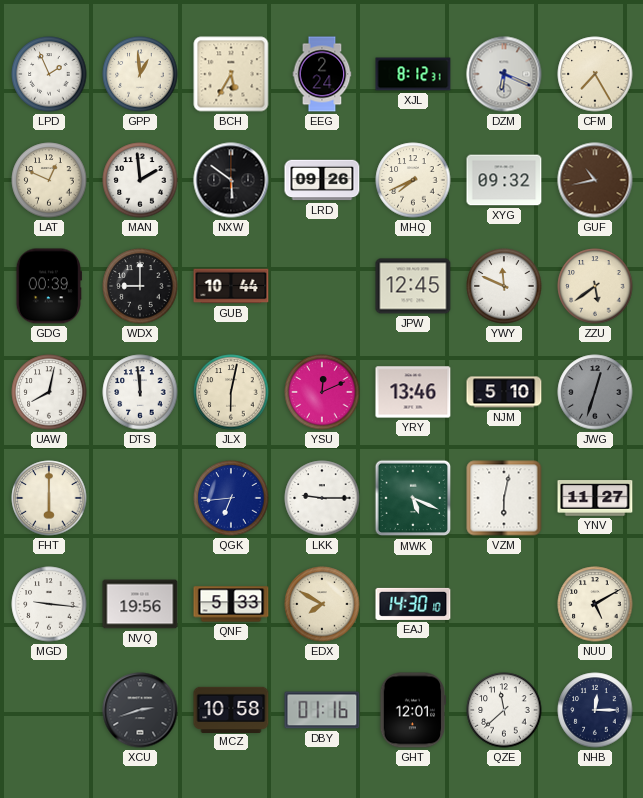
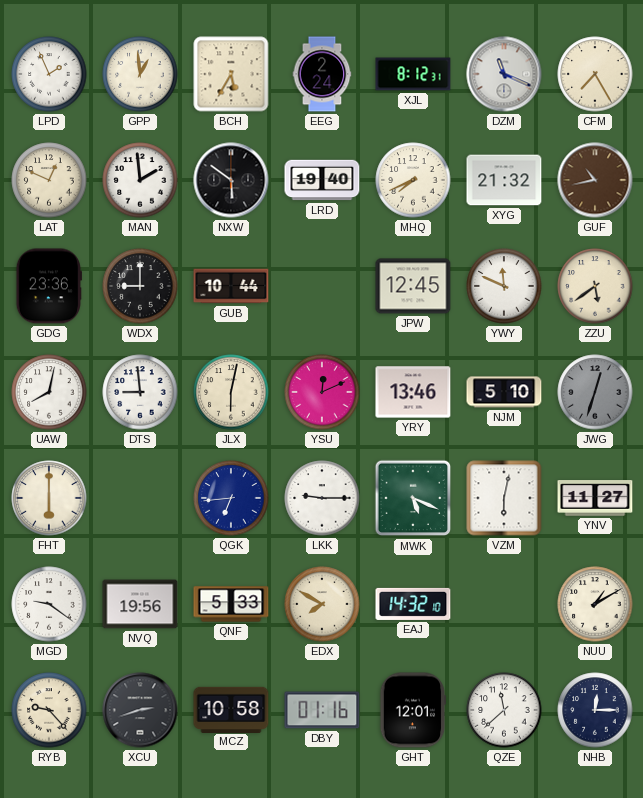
DZM: 6:19 -> 11:19
LRD: 09:26 -> 19:40
XYG: 09:32 -> 21:32
GDG: 00:39 -> 23:36
DTS: 11:59 -> 8:59
MGD: 9:16 -> 9:21
EAJ: 14:30 -> 14:32
NUU: 5:10 -> 1:10
RYB: none -> 9:23
